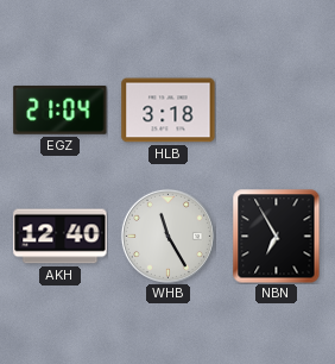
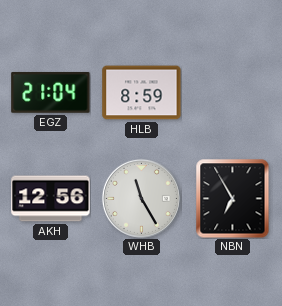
HLB: 3:18 -> 8:59
AKH: 12:40 -> 12:56
